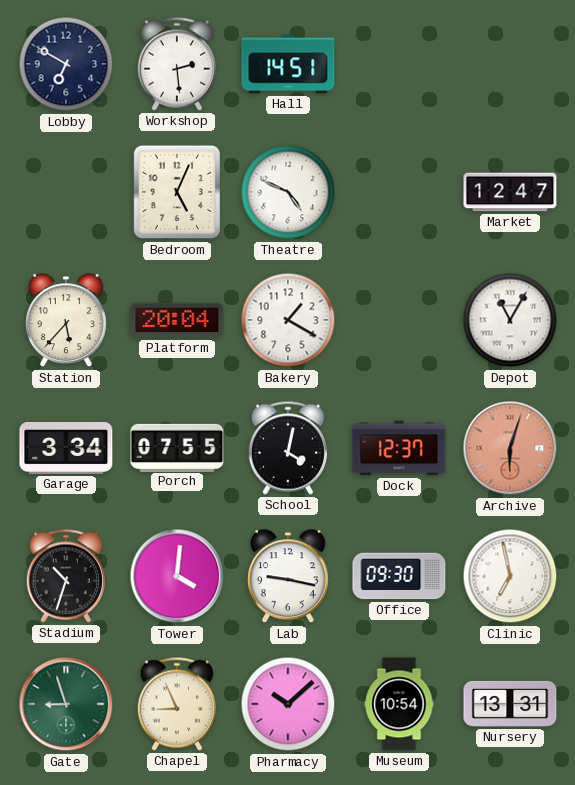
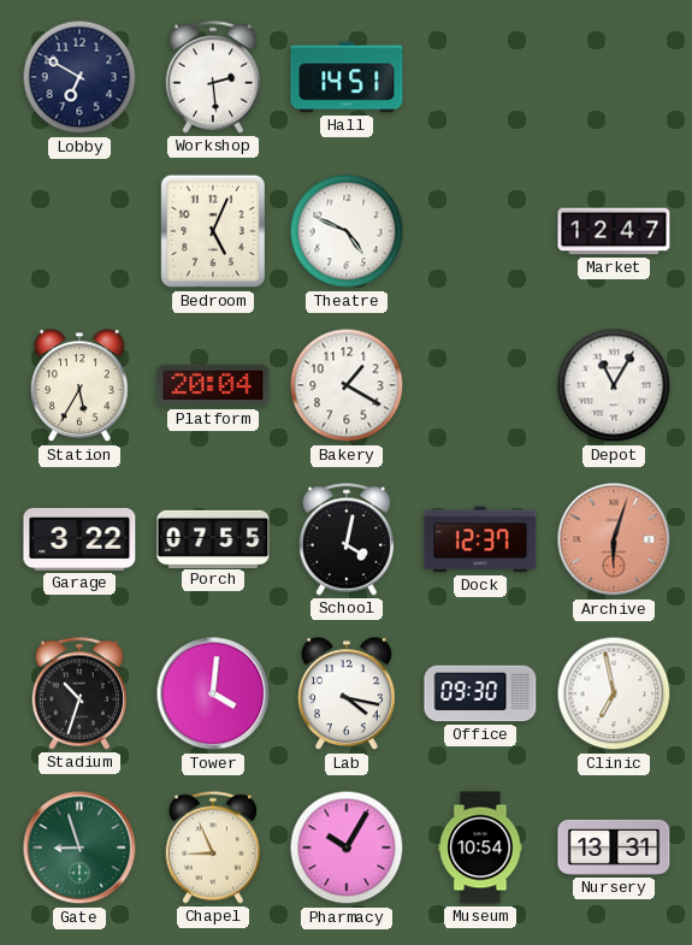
Station: 5:37 -> 5:35
Garage: 3:34 -> 3:22
Lab: 9:17 -> 4:17
Pharmacy: 10:08 -> 10:05
